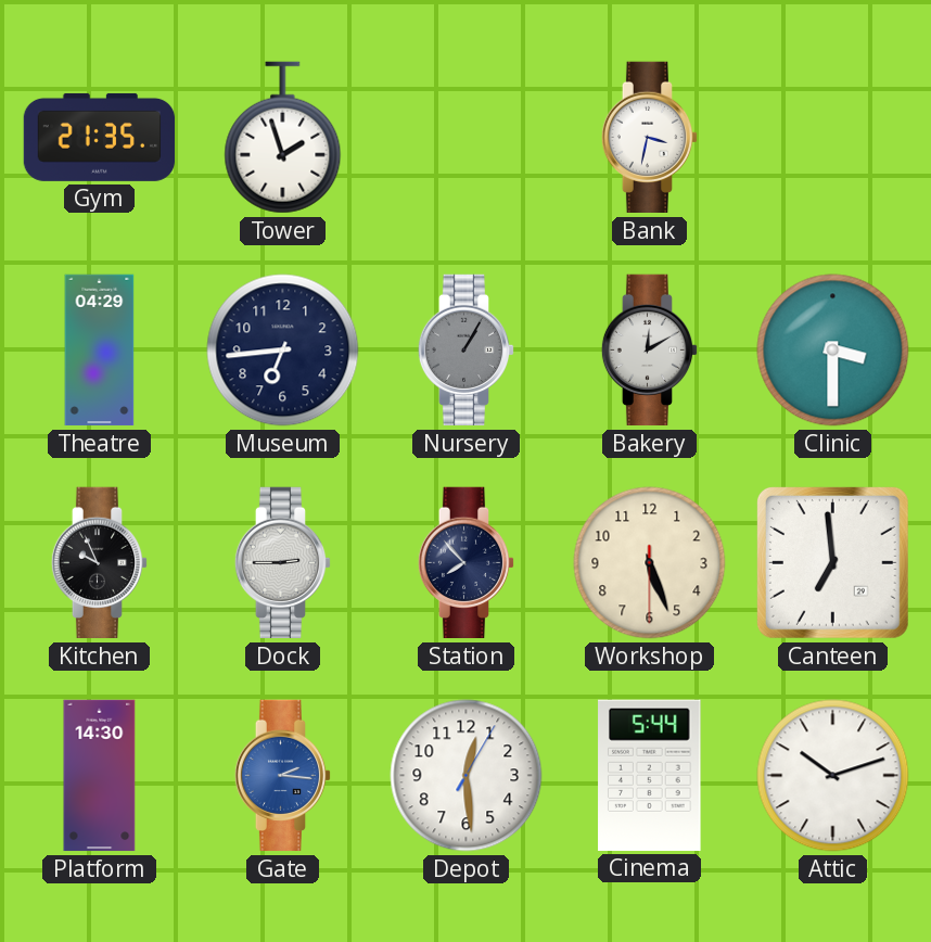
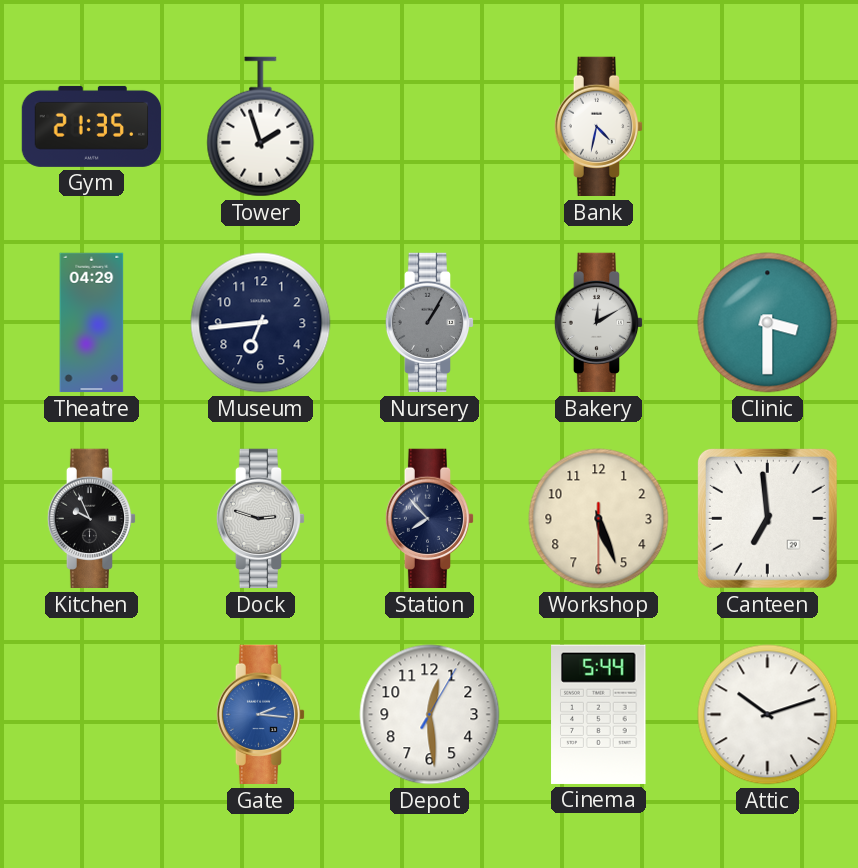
Bank: 3:32 -> 4:32
Dock: 2:45 -> 2:48
Platform: 14:30 -> none
